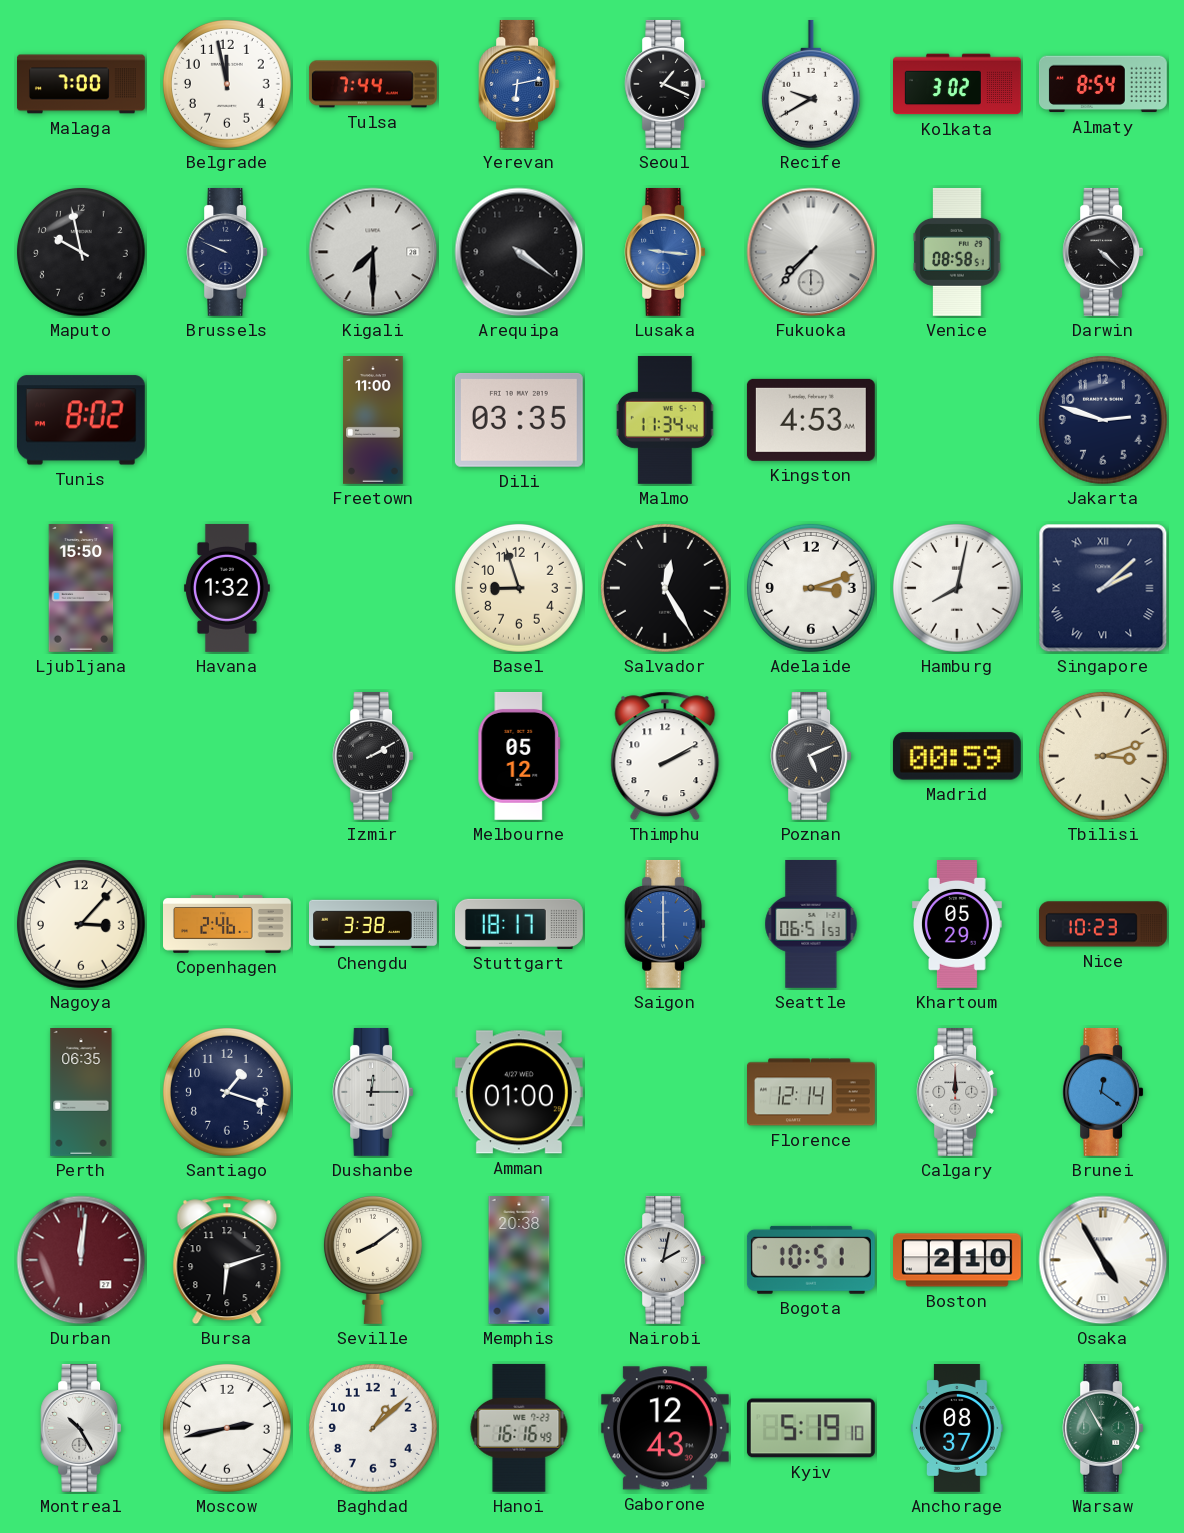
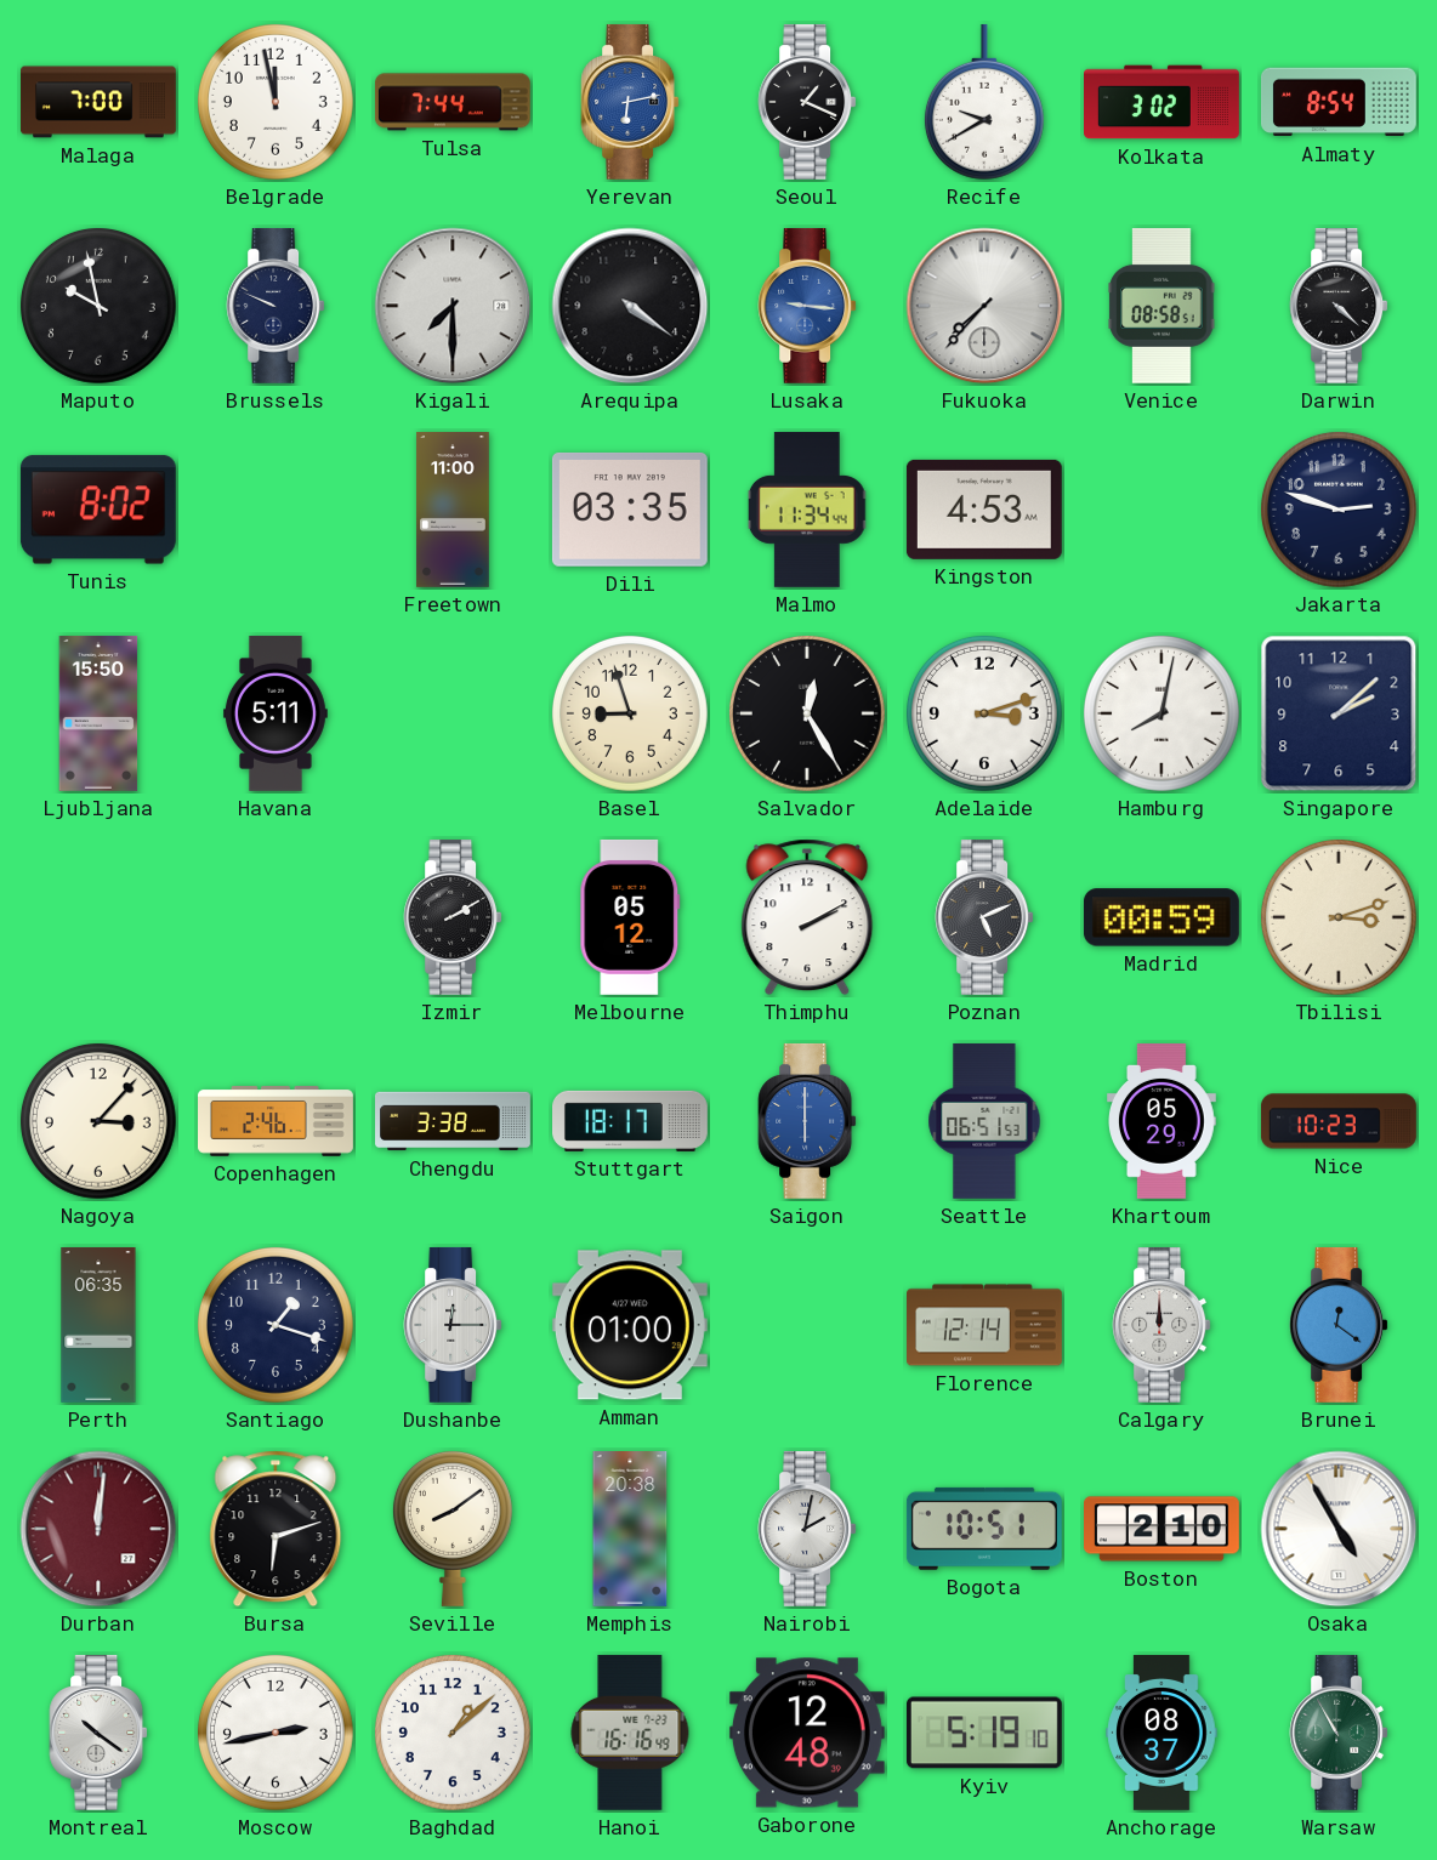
Havana: 1:32 -> 5:11
Singapore numerals: Roman -> Arabic
Montreal: 10:25 -> 10:21
Gaborone: 12:43 -> 12:48
